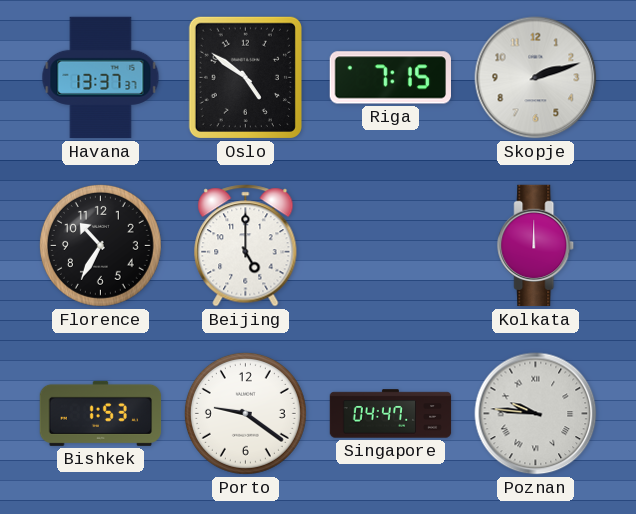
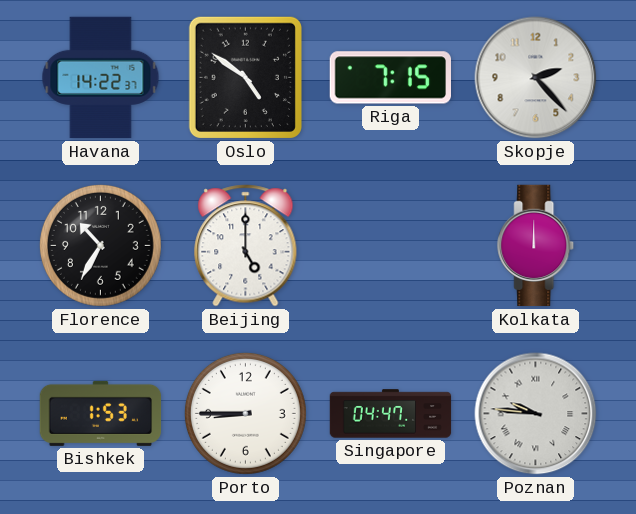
Havana: 13:37 -> 14:22
Skopje: 2:12 -> 2:23
Porto: 9:21 -> 8:45
